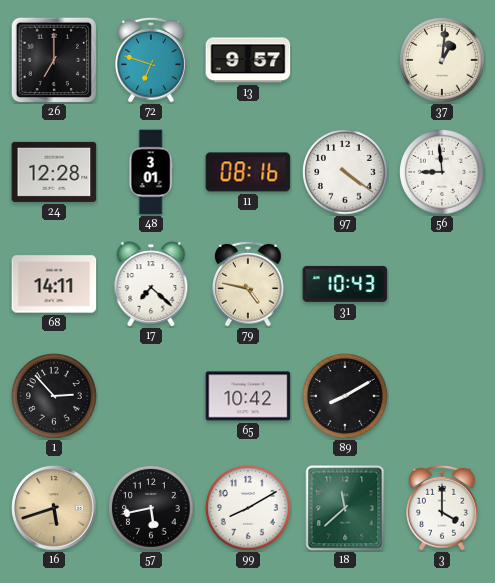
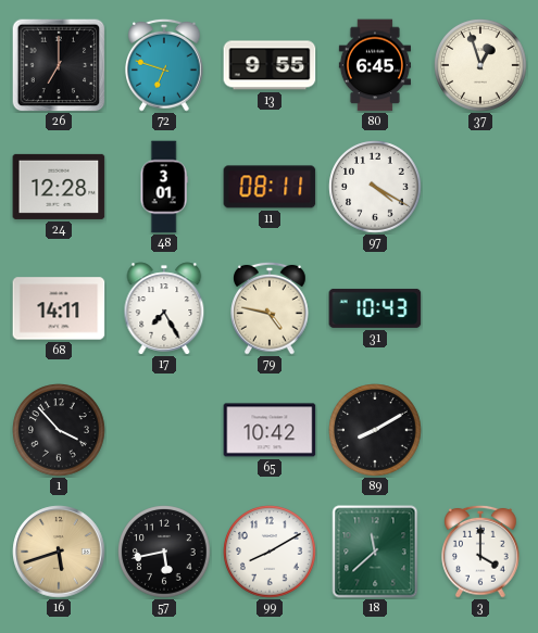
13: 9:57 -> 9:55
80: none -> 6:45
37: 1:01 -> 12:57
11: 08:16 -> 08:11
97: 4:21 -> 4:20
56: 8:59 -> none
17: 7:22 -> 7:25
1: 2:53 -> 3:53
